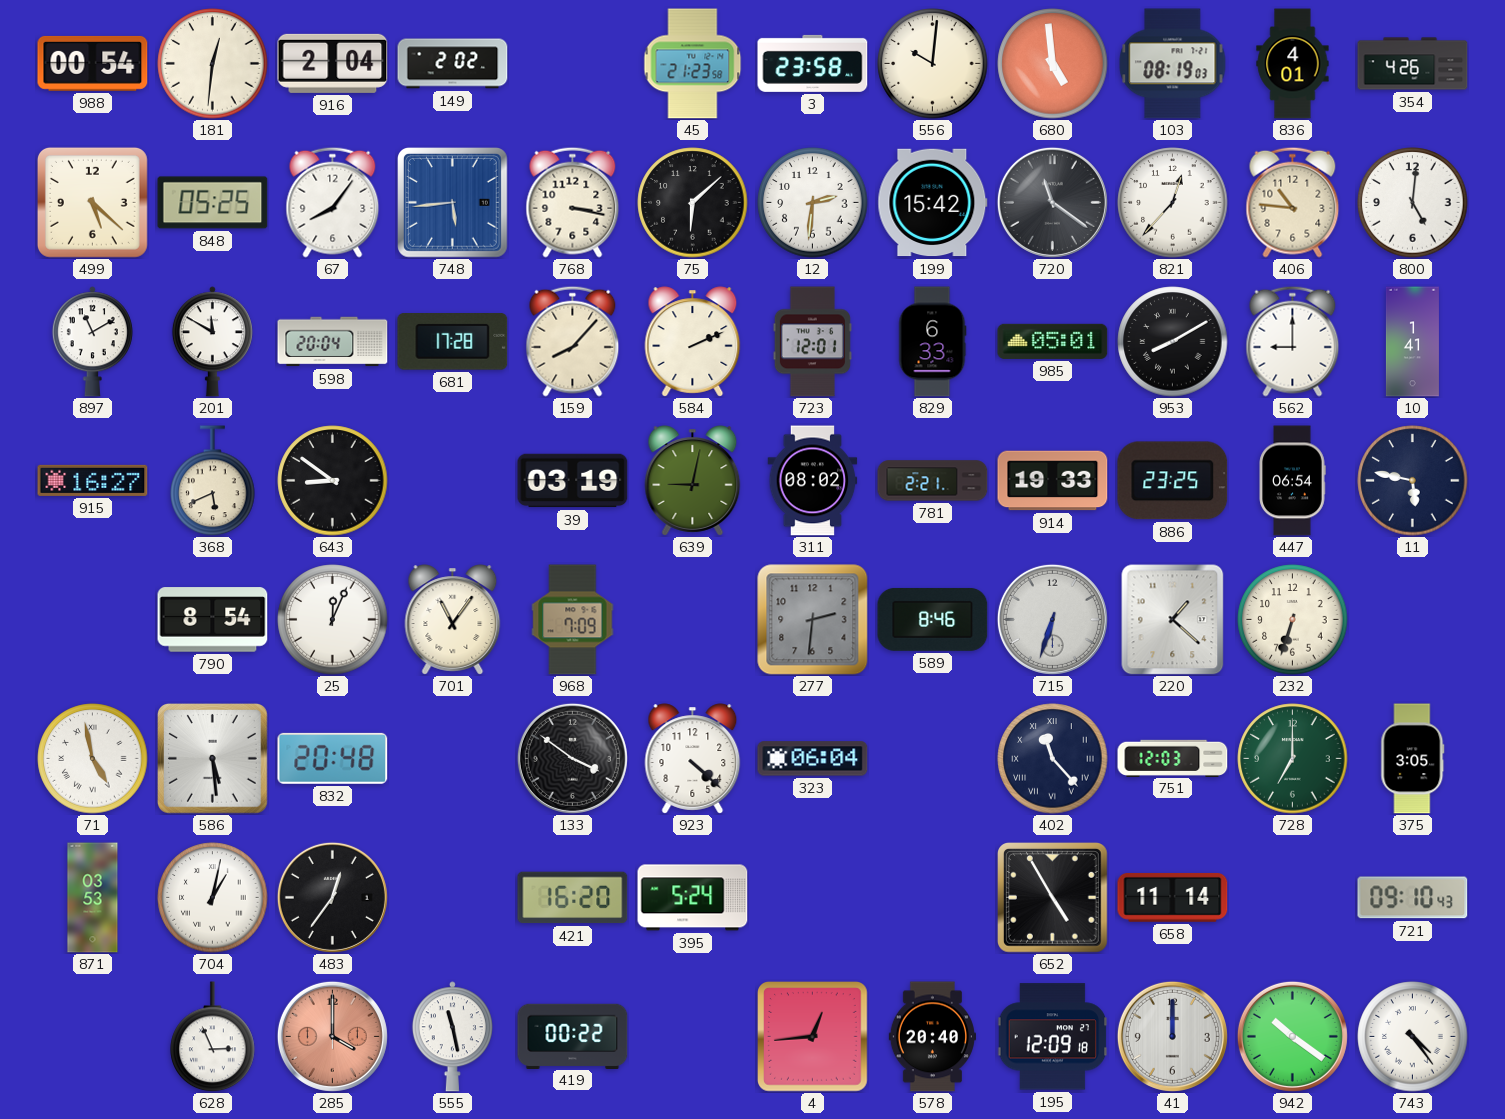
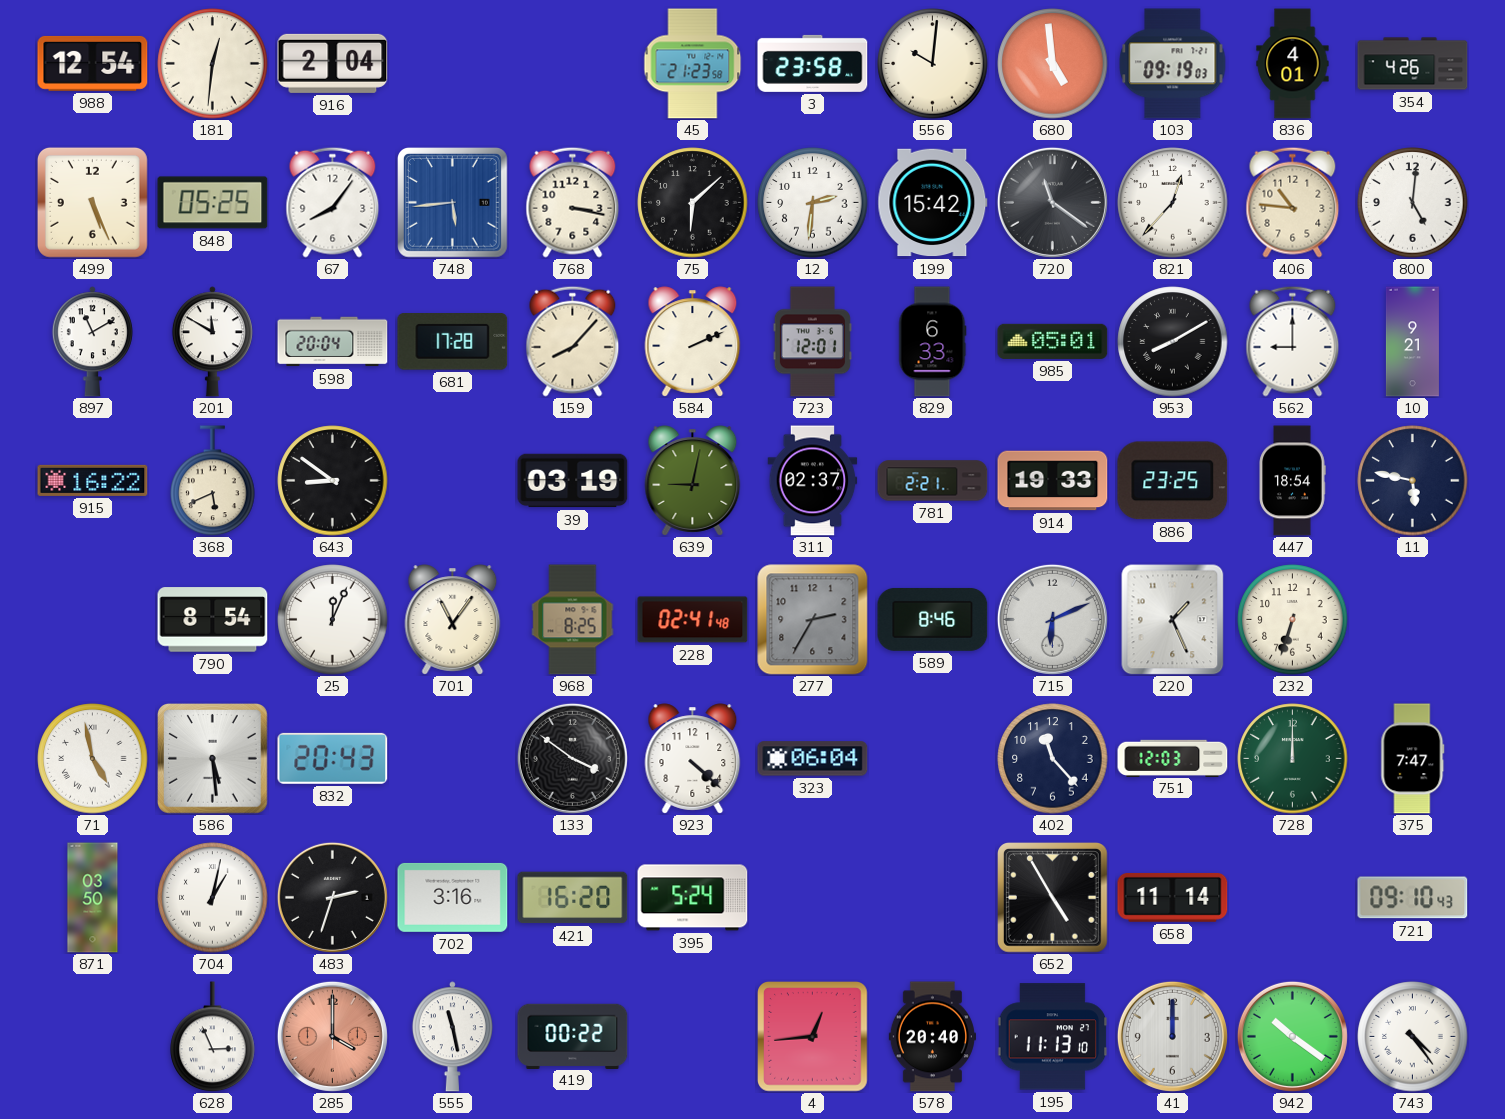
988: 00:54 -> 12:54
149: 2:02 -> none
103: 08:19 -> 09:19
499: 5:22 -> 5:26
10: 1:41 -> 9:21
915: 16:27 -> 16:22
311: 08:02 -> 02:37
447: 06:54 -> 18:54
968: 7:09 -> 8:25
228: none -> 02:41
277: 2:31 -> 2:35
715: 6:33 -> 6:11
220: 1:22 -> 1:26
832: 20:48 -> 20:43
402 numerals: Roman -> Arabic
728: 7:00 -> 12:00
375: 3:05 -> 7:47
871: 03:53 -> 03:50
483: 12:36 -> 2:33
702: none -> 3:16
195: 12:09 -> 11:13
